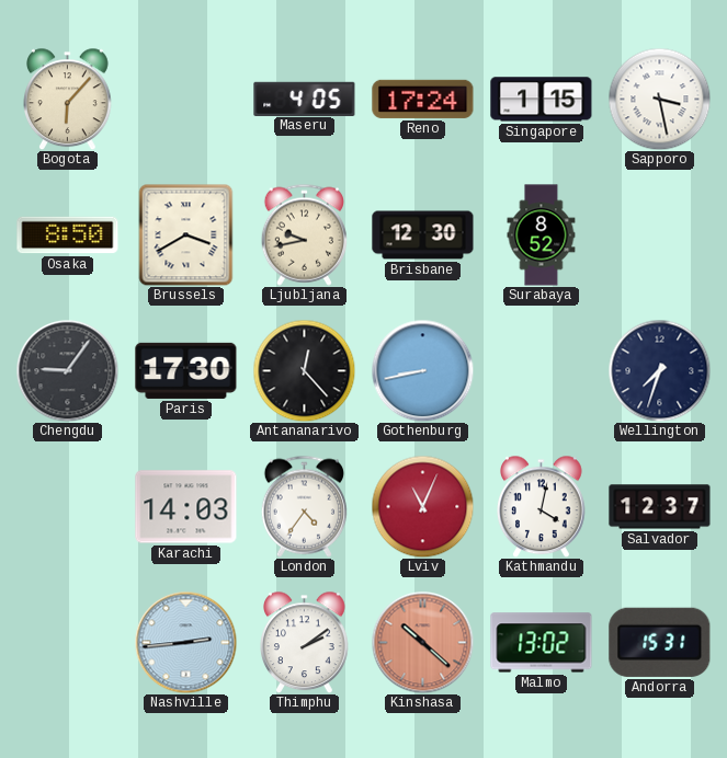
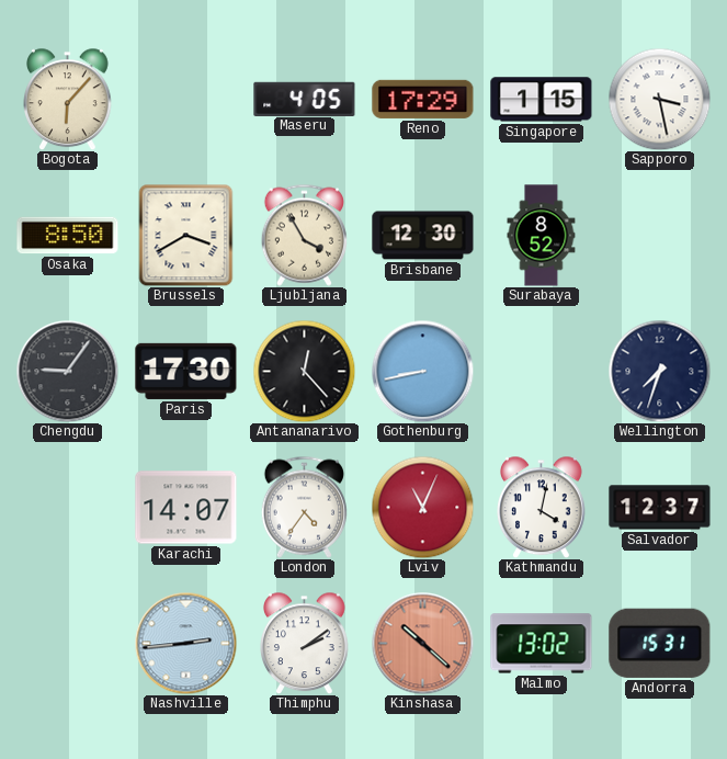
Reno: 17:24 -> 17:29
Ljubljana: 9:43 -> 3:55
Karachi: 14:03 -> 14:07
